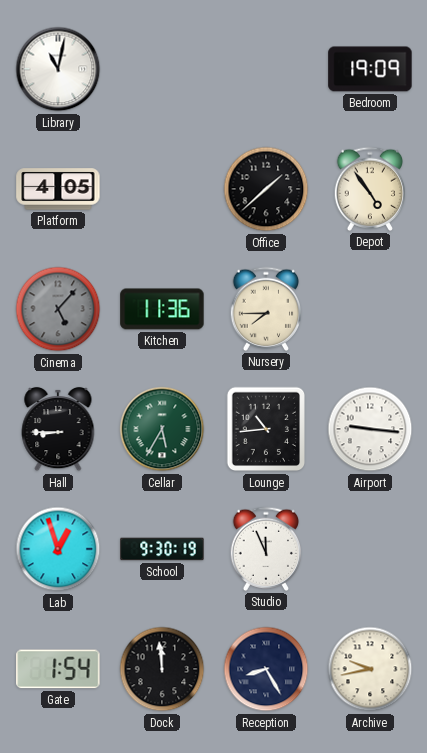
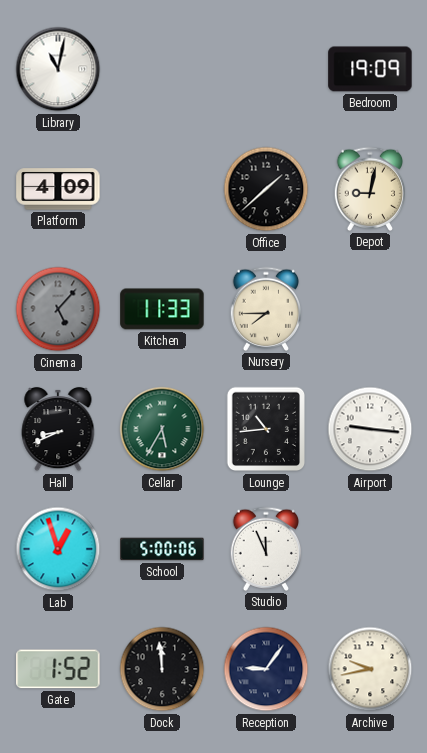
Platform: 4:05 -> 4:09
Depot: 4:54 -> 9:02
Kitchen: 11:36 -> 11:33
Hall: 8:45 -> 8:41
School: 9:30 -> 5:00
Gate: 1:54 -> 1:52
Reception: 8:25 -> 9:06
